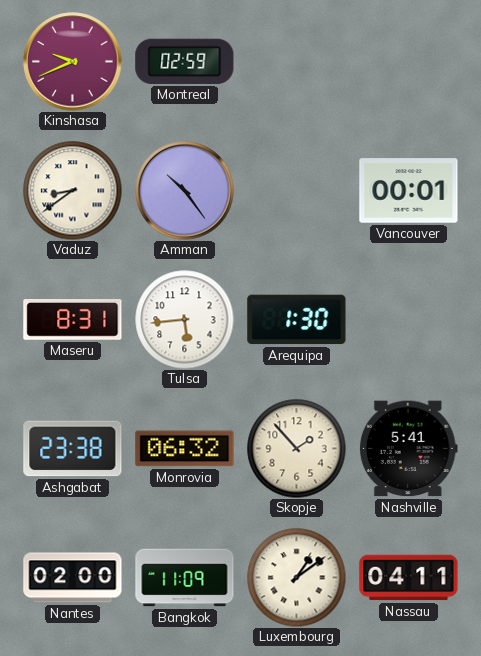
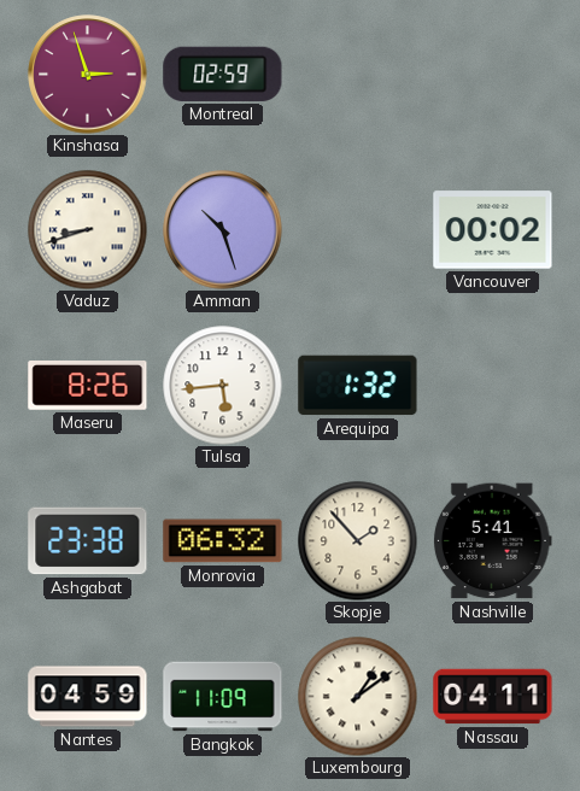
Kinshasa: 9:41 -> 2:57
Vaduz: 8:39 -> 8:42
Amman: 10:24 -> 10:27
Vancouver: 00:01 -> 00:02
Maseru: 8:31 -> 8:26
Arequipa: 1:30 -> 1:32
Nantes: 02:00 -> 04:59
